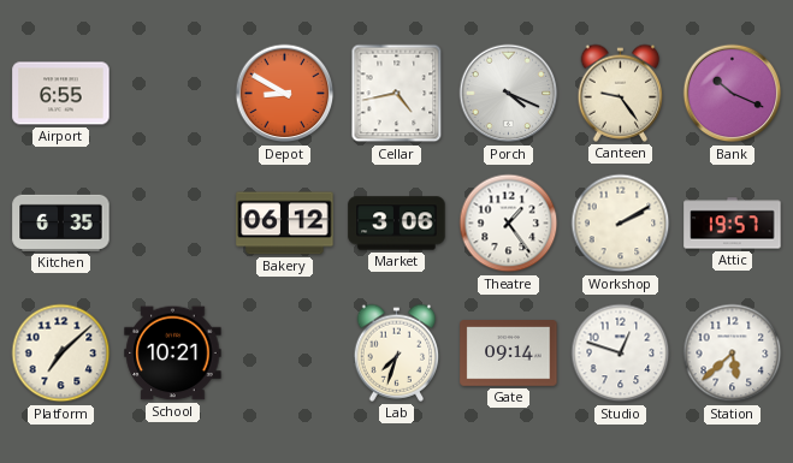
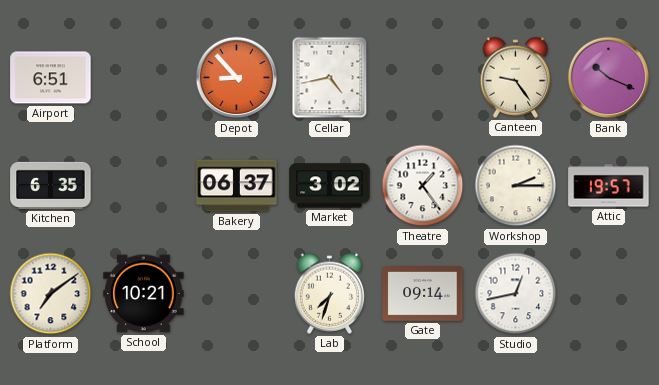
Airport: 6:55 -> 6:51
Depot: 8:50 -> 8:53
Porch: 4:19 -> none
Bakery: 06:12 -> 06:37
Market: 3:06 -> 3:02
Workshop: 2:10 -> 2:15
Platform: 7:08 -> 7:09
Studio: 12:48 -> 12:43
Station: 5:38 -> none
